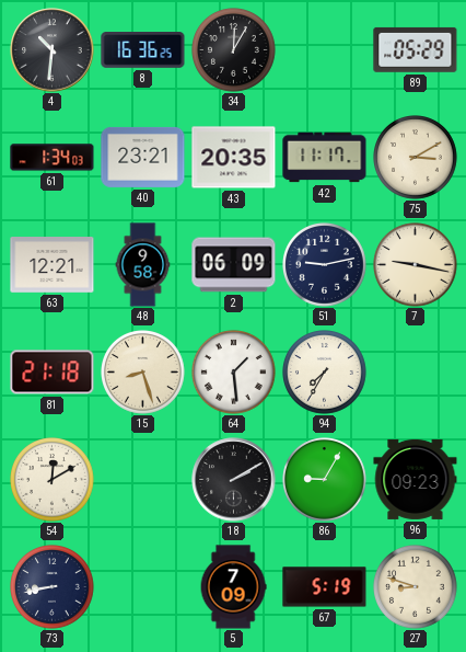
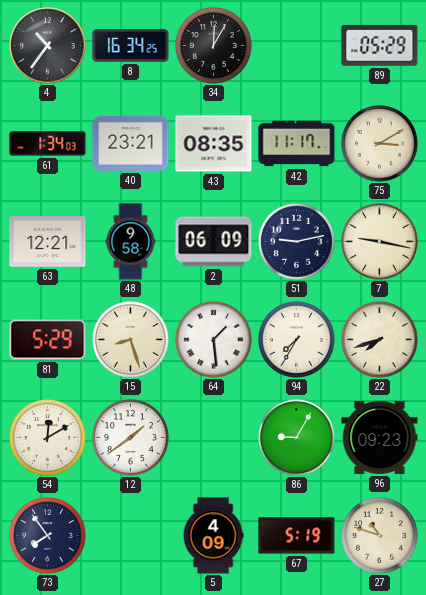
4: 10:31 -> 10:36
8: 16:36 -> 16:34
43: 20:35 -> 08:35
81: 21:18 -> 5:29
22: none -> 7:42
12: none -> 1:39
18: 2:10 -> none
73: 8:43 -> 7:54
5: 7:09 -> 4:09
27: 8:48 -> 10:48
